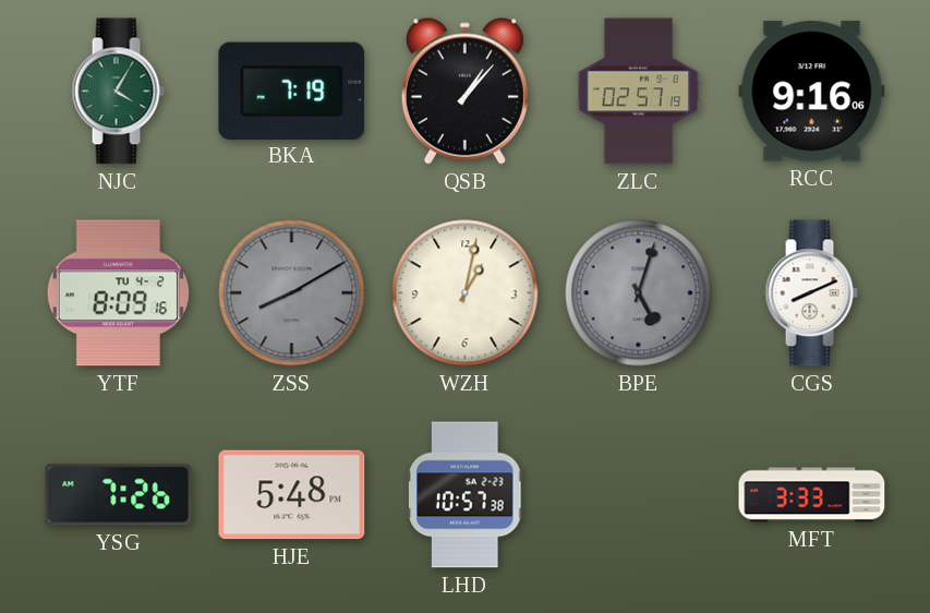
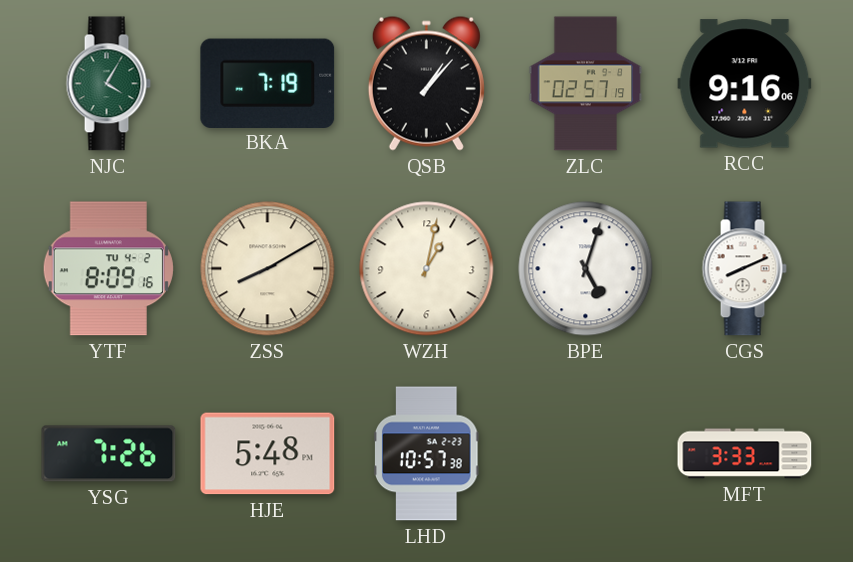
ZSS dial: grey -> cream
BPE dial: grey -> white
